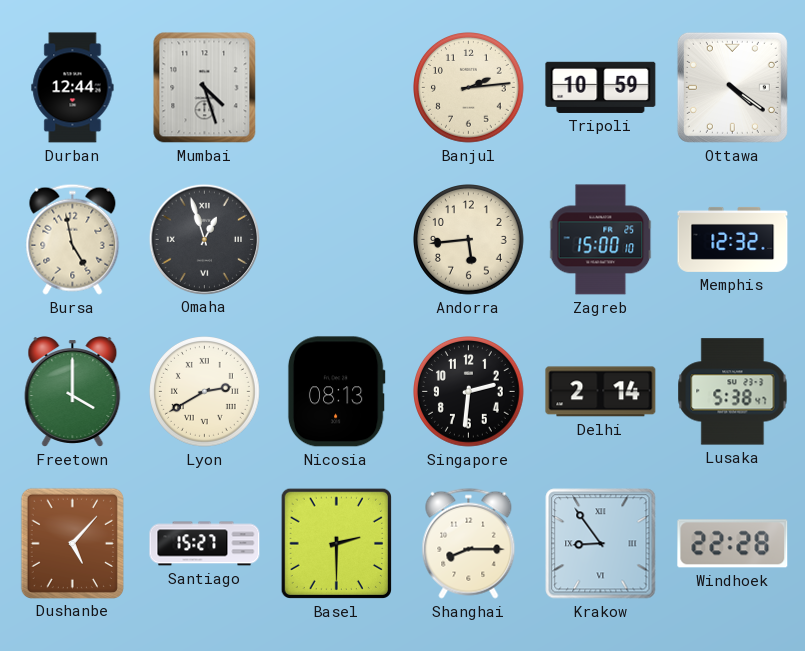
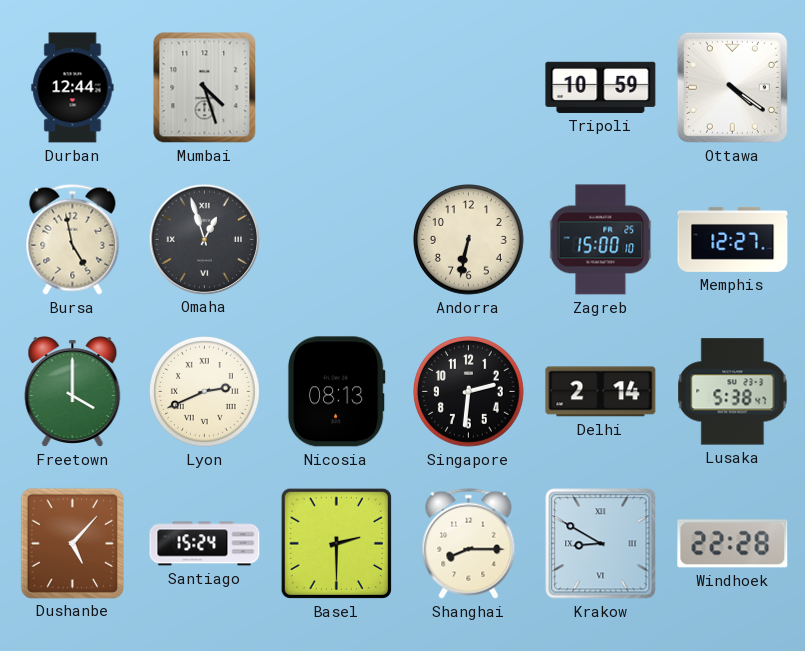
Banjul: 2:14 -> none
Andorra: 5:44 -> 6:32
Memphis: 12:32 -> 12:27
Lyon: 2:40 -> 2:41
Santiago: 15:27 -> 15:24
Krakow: 8:54 -> 8:50
